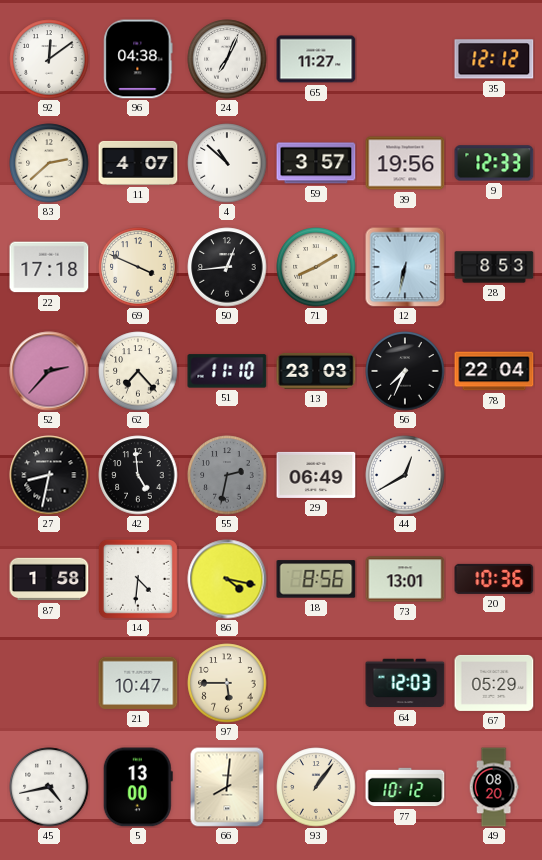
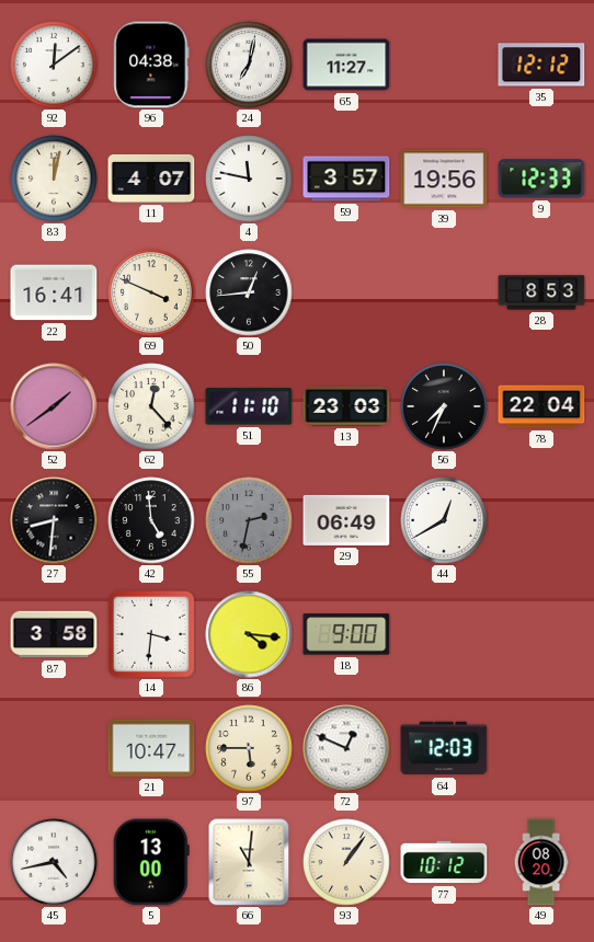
24: 7:04 -> 7:02
83: 2:38 -> 12:02
4: 10:52 -> 11:47
22: 17:18 -> 16:41
71: 8:10 -> none
12: 6:32 -> none
52: 2:37 -> 1:39
62: 7:23 -> 12:23
27: 8:32 -> 8:31
87: 1:58 -> 3:58
14: 4:31 -> 3:31
86: 4:17 -> 4:16
18: 8:56 -> 9:00
73: 13:01 -> none
20: 10:36 -> none
72: none -> 12:49
67: 05:29 -> none
66: 8:01 -> 11:01
